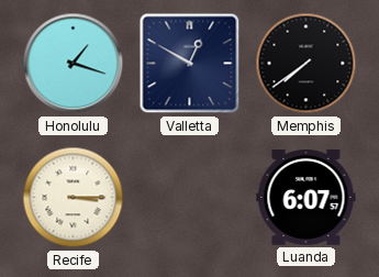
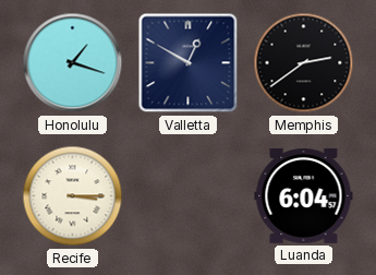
Memphis: 7:39 -> 2:39
Luanda: 6:07 -> 6:04
